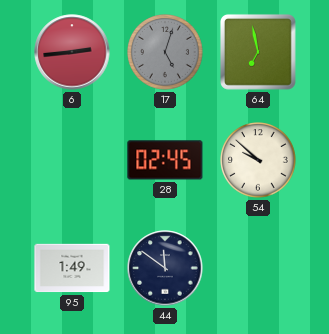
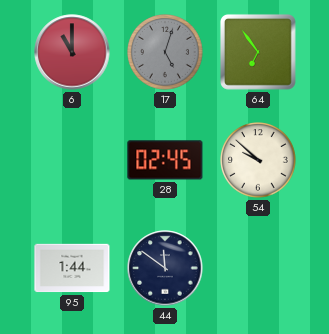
6: 2:44 -> 11:00
64: 6:58 -> 6:54
95: 1:49 -> 1:44
